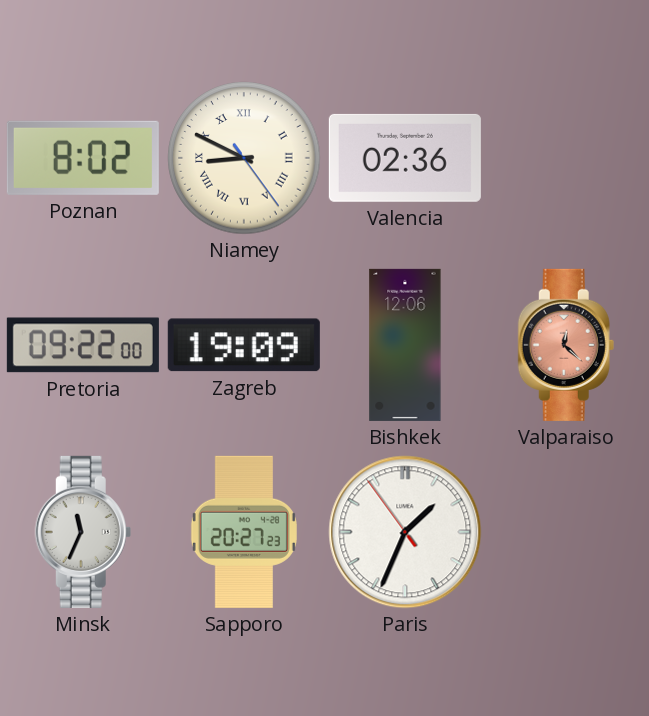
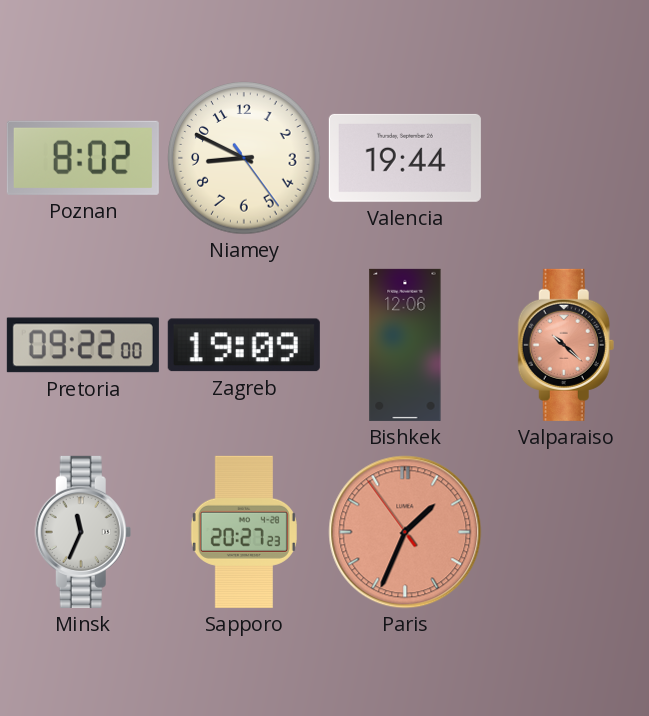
Niamey numerals: Roman -> Arabic
Valencia: 02:36 -> 19:44
Valparaiso: 12:22 -> 10:22
Paris dial: white -> salmon
